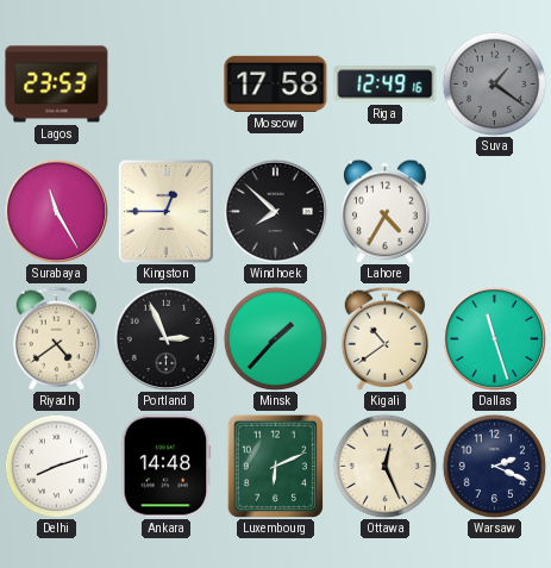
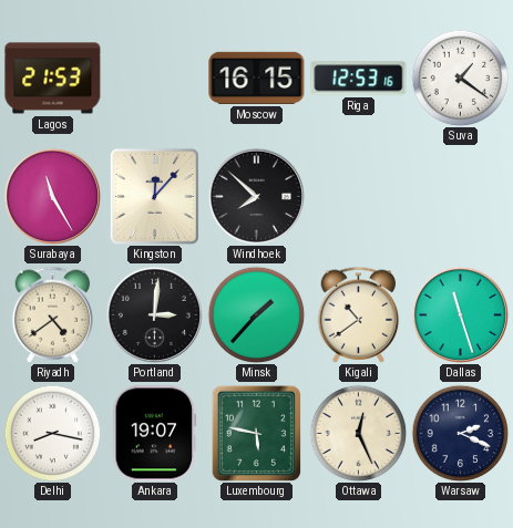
Lagos: 23:53 -> 21:53
Moscow: 17:58 -> 16:15
Riga: 12:49 -> 12:53
Suva dial: grey -> white
Kingston: 12:45 -> 12:07
Lahore: 4:35 -> none
Portland: 2:56 -> 3:01
Delhi: 8:12 -> 8:17
Ankara: 14:48 -> 19:07
Luxembourg: 6:11 -> 5:47
